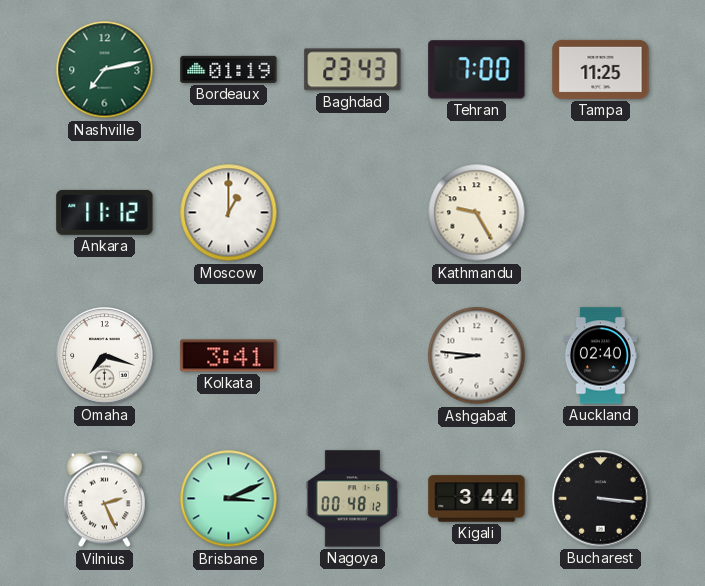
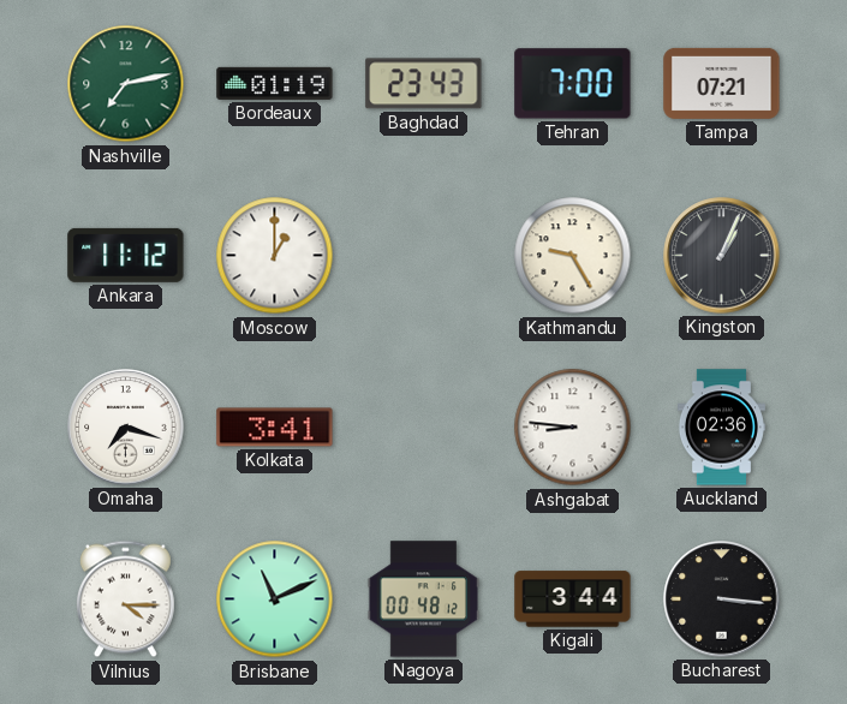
Tampa: 11:25 -> 07:21
Kingston: none -> 1:04
Auckland: 02:40 -> 02:36
Vilnius: 2:26 -> 4:15
Brisbane: 3:11 -> 11:11
